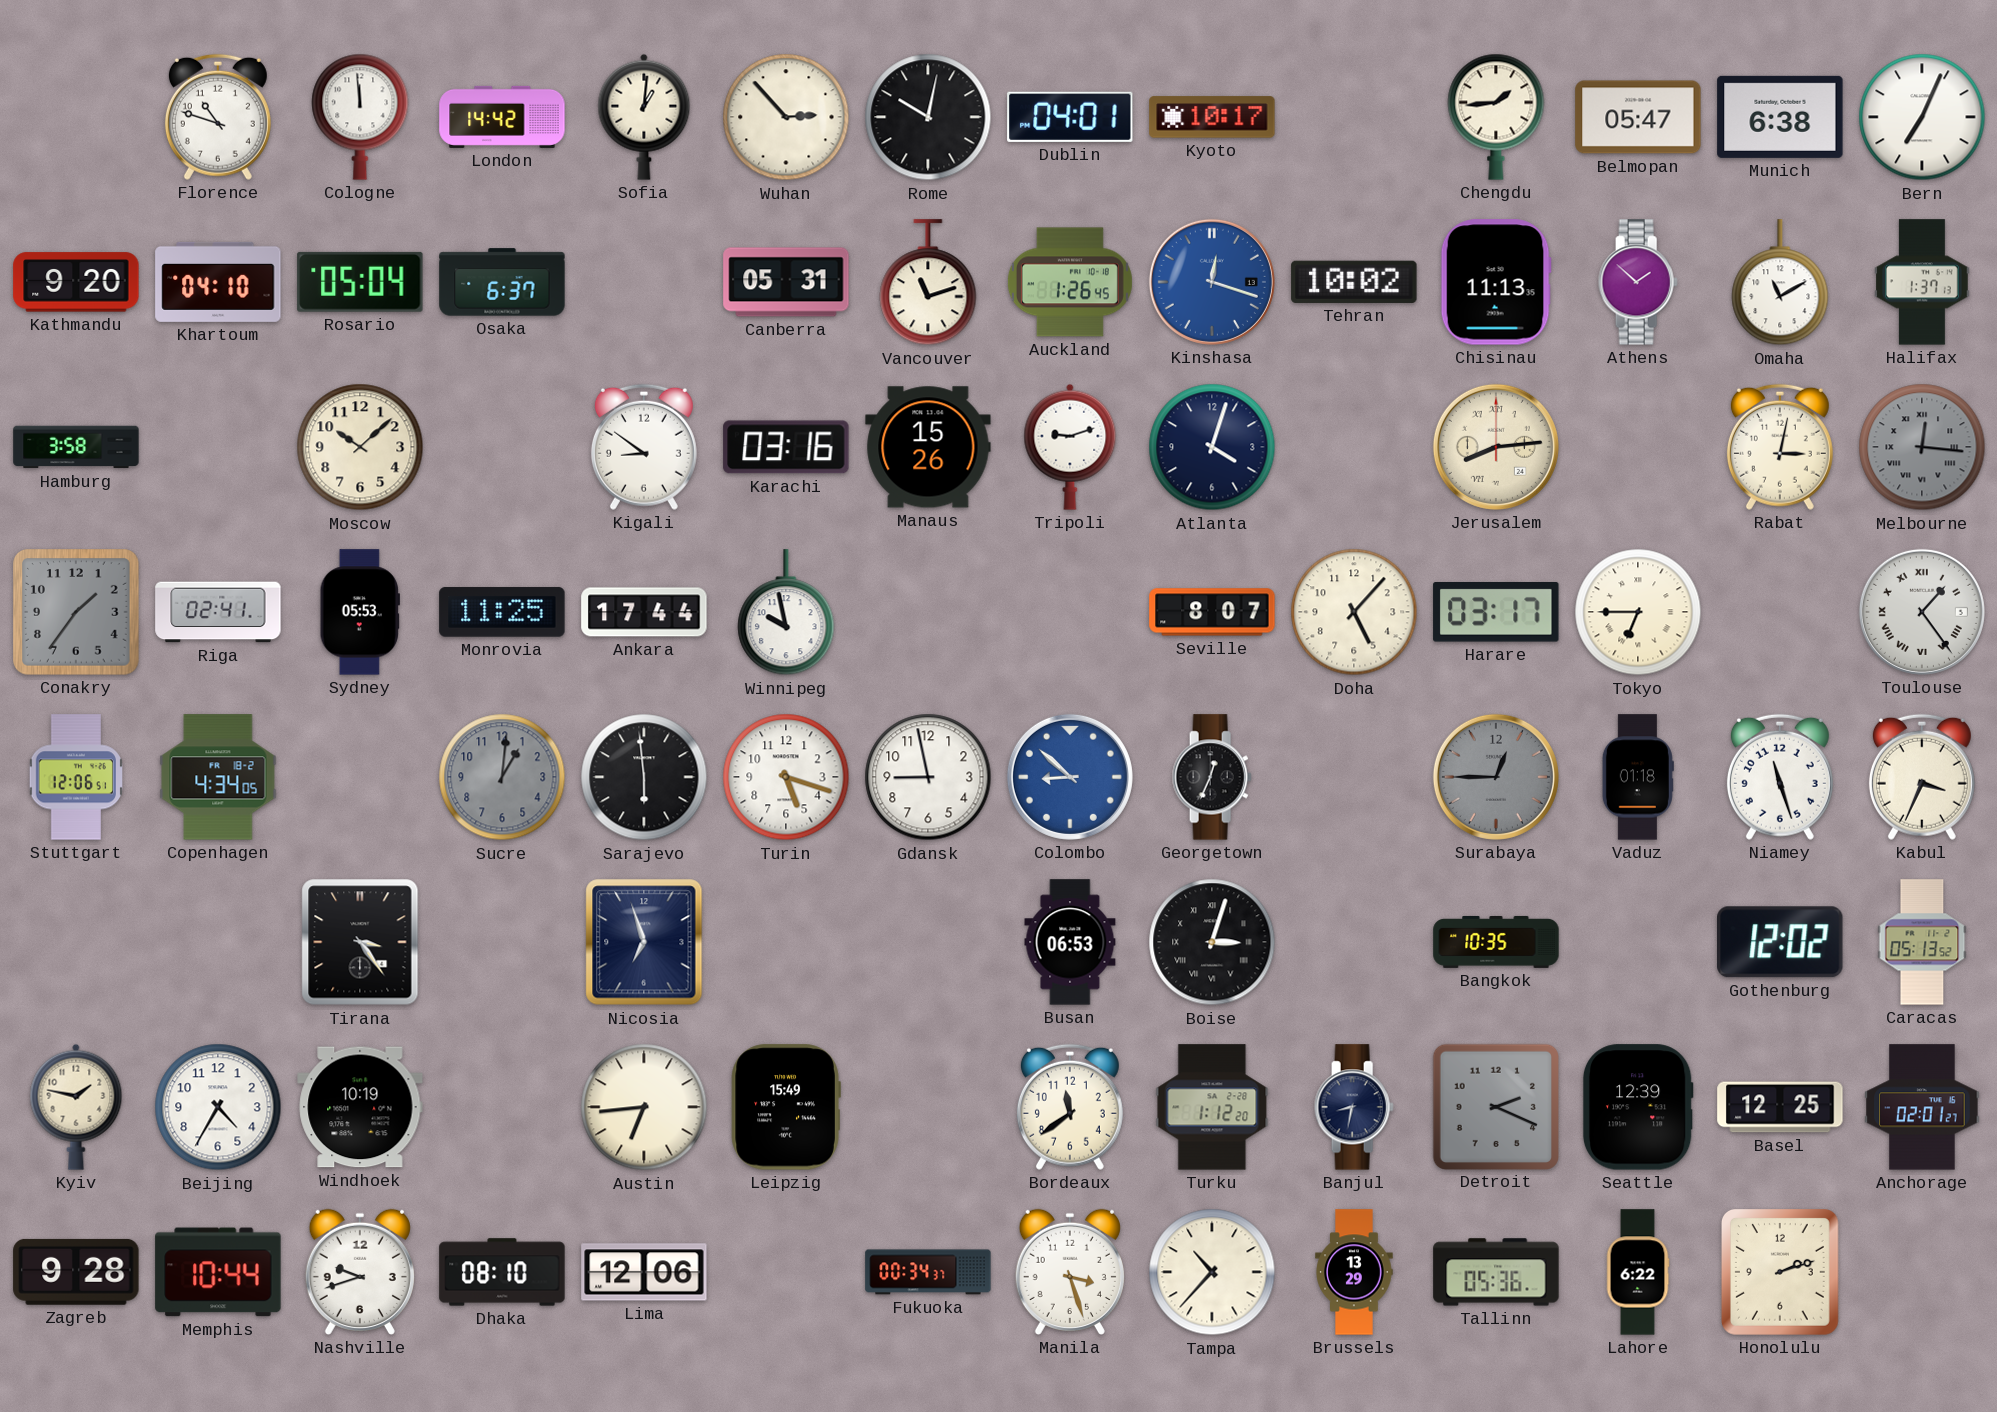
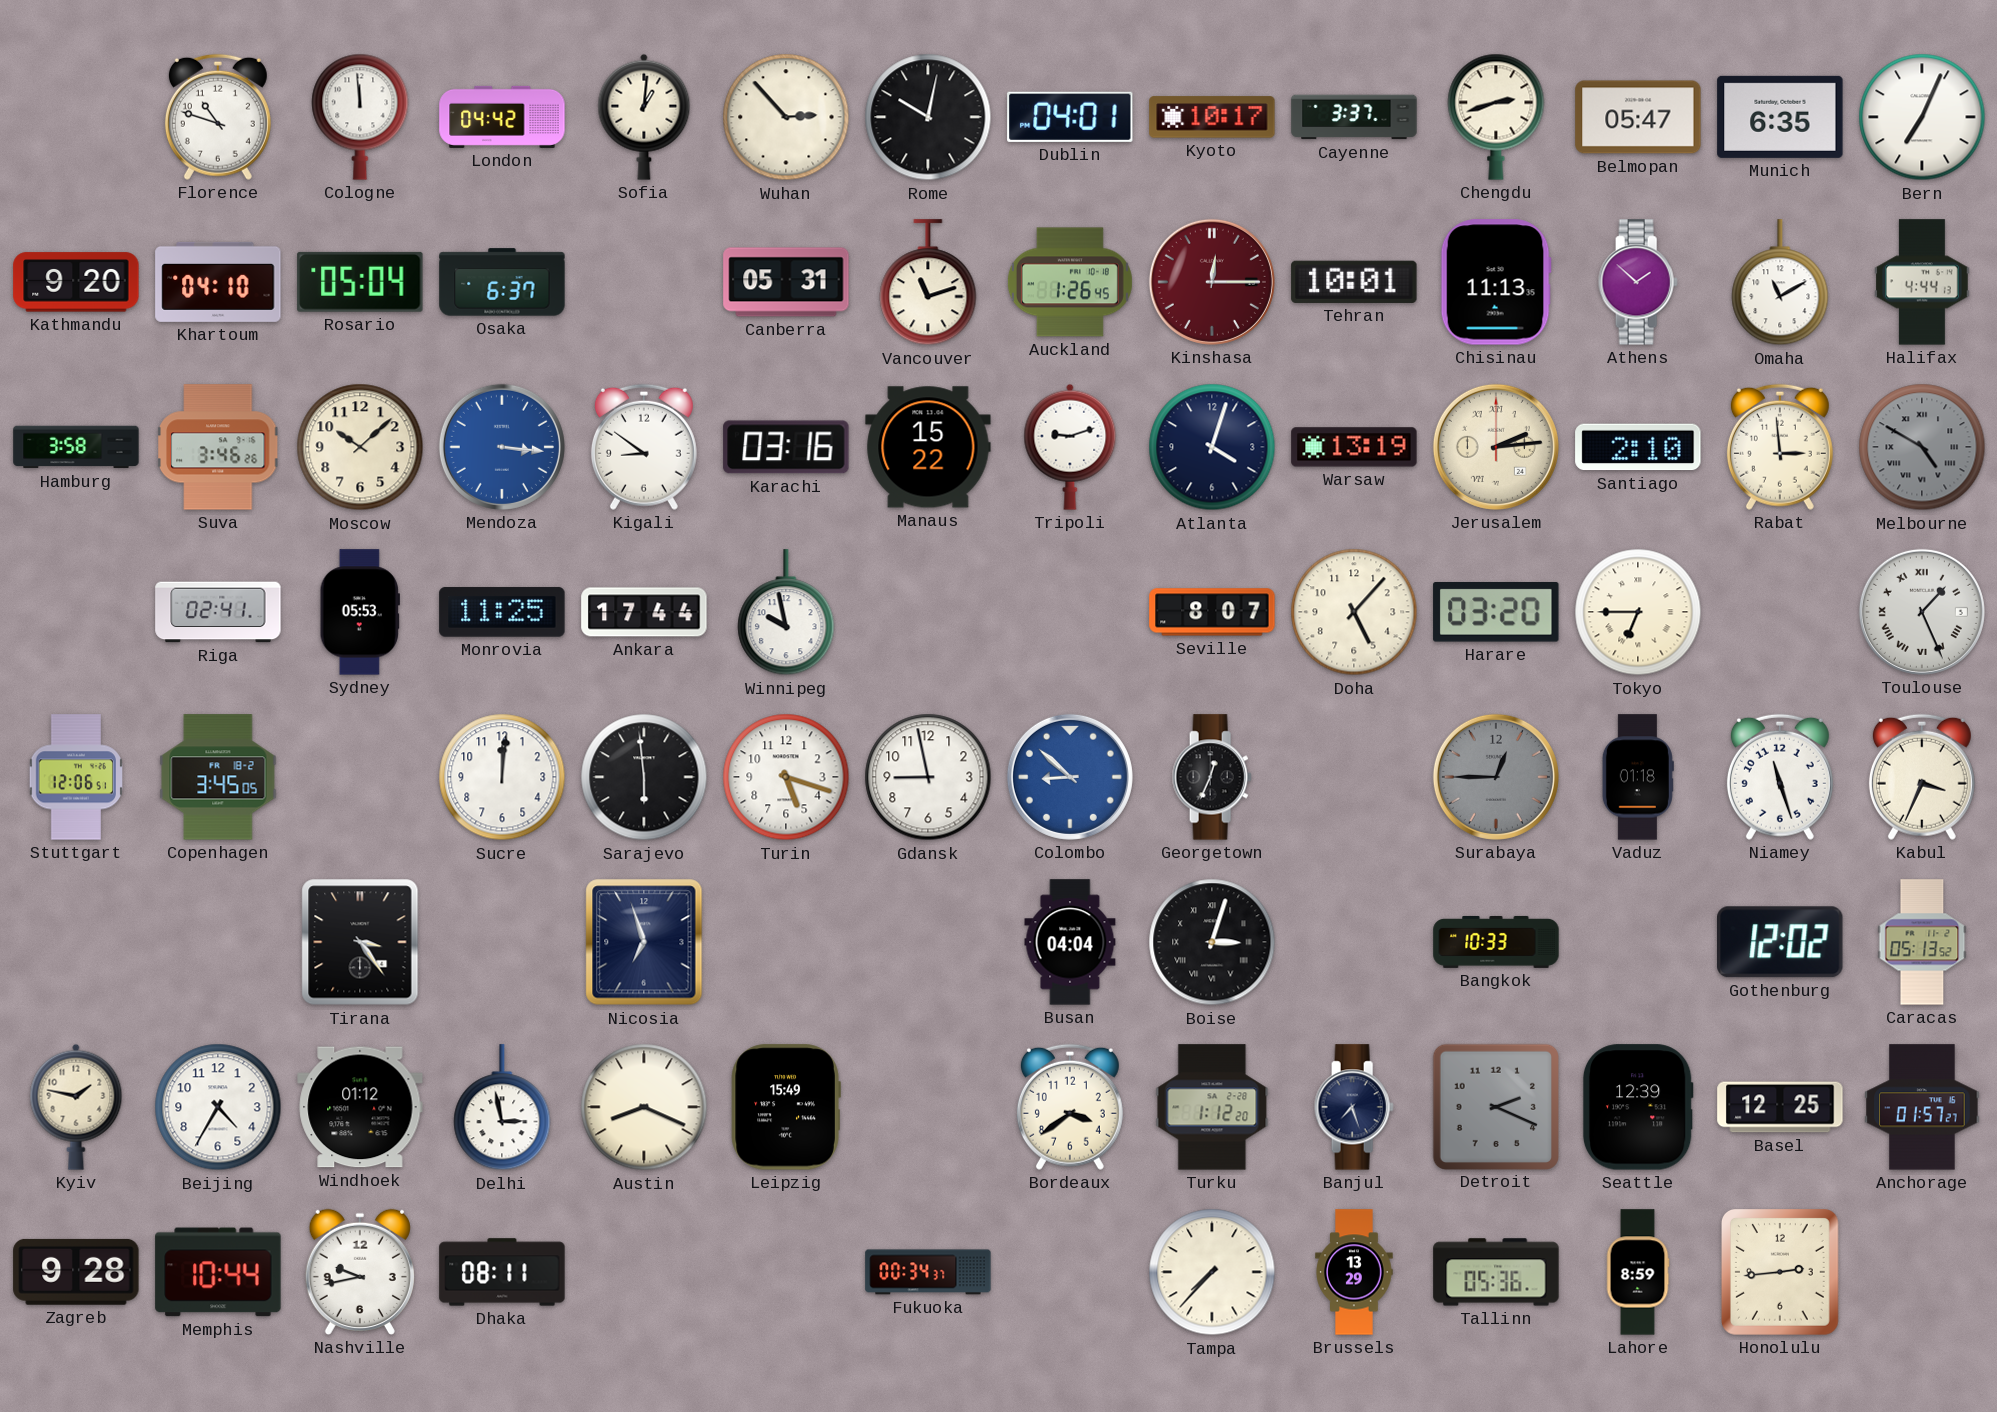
London: 14:42 -> 04:42
Cayenne: none -> 3:37
Chengdu: 1:44 -> 2:42
Munich: 6:38 -> 6:35
Kinshasa: 12:18 -> 12:15
Kinshasa dial: blue -> burgundy
Tehran: 10:02 -> 10:01
Halifax: 1:37 -> 4:44
Suva: none -> 3:46
Mendoza: none -> 3:16
Manaus: 15:26 -> 15:22
Warsaw: none -> 13:19
Jerusalem: 8:14 -> 2:14
Santiago: none -> 2:10
Rabat: 3:02 -> 2:59
Melbourne: 12:16 -> 4:50
Conakry: 1:36 -> none
Harare: 03:17 -> 03:20
Toulouse: 1:24 -> 1:26
Copenhagen: 4:34 -> 3:45
Sucre: 1:01 -> 12:01
Sucre dial: grey -> white
Busan: 06:53 -> 04:04
Bangkok: 10:35 -> 10:33
Windhoek: 10:19 -> 01:12
Delhi: none -> 2:58
Austin: 6:44 -> 8:19
Bordeaux: 11:39 -> 3:39
Banjul: 8:32 -> 7:27
Anchorage: 02:01 -> 01:57
Nashville: 9:42 -> 9:43
Dhaka: 08:10 -> 08:11
Lima: 12:06 -> none
Manila: 3:27 -> none
Tampa: 10:37 -> 7:37
Lahore: 6:22 -> 8:59
Honolulu: 2:12 -> 2:44
